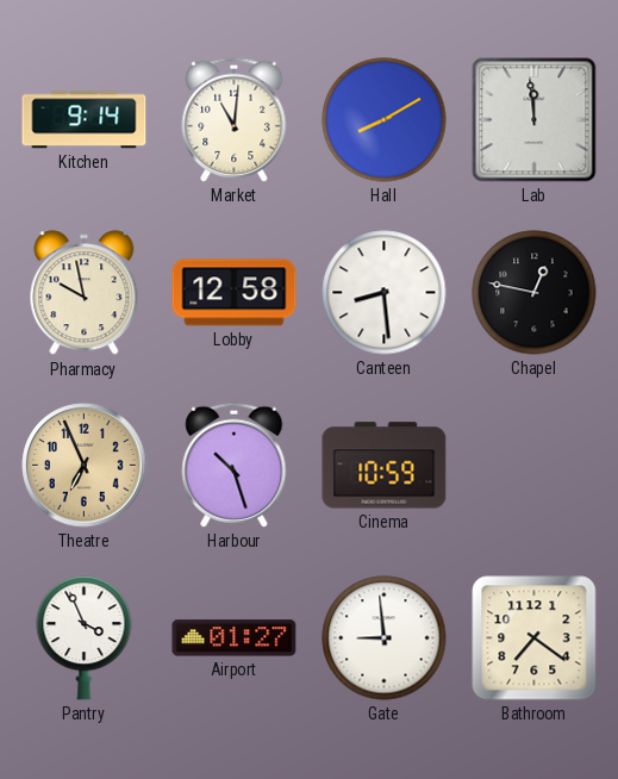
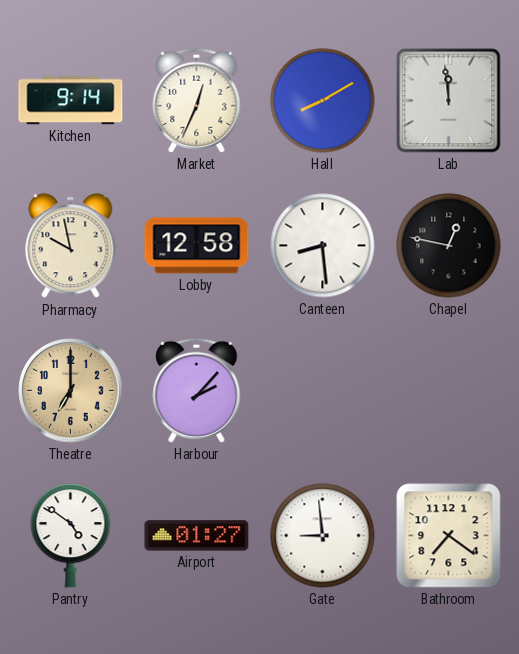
Market: 11:01 -> 12:34
Theatre: 6:56 -> 7:00
Harbour: 10:27 -> 2:07
Cinema: 10:59 -> none
Pantry: 3:56 -> 4:51
